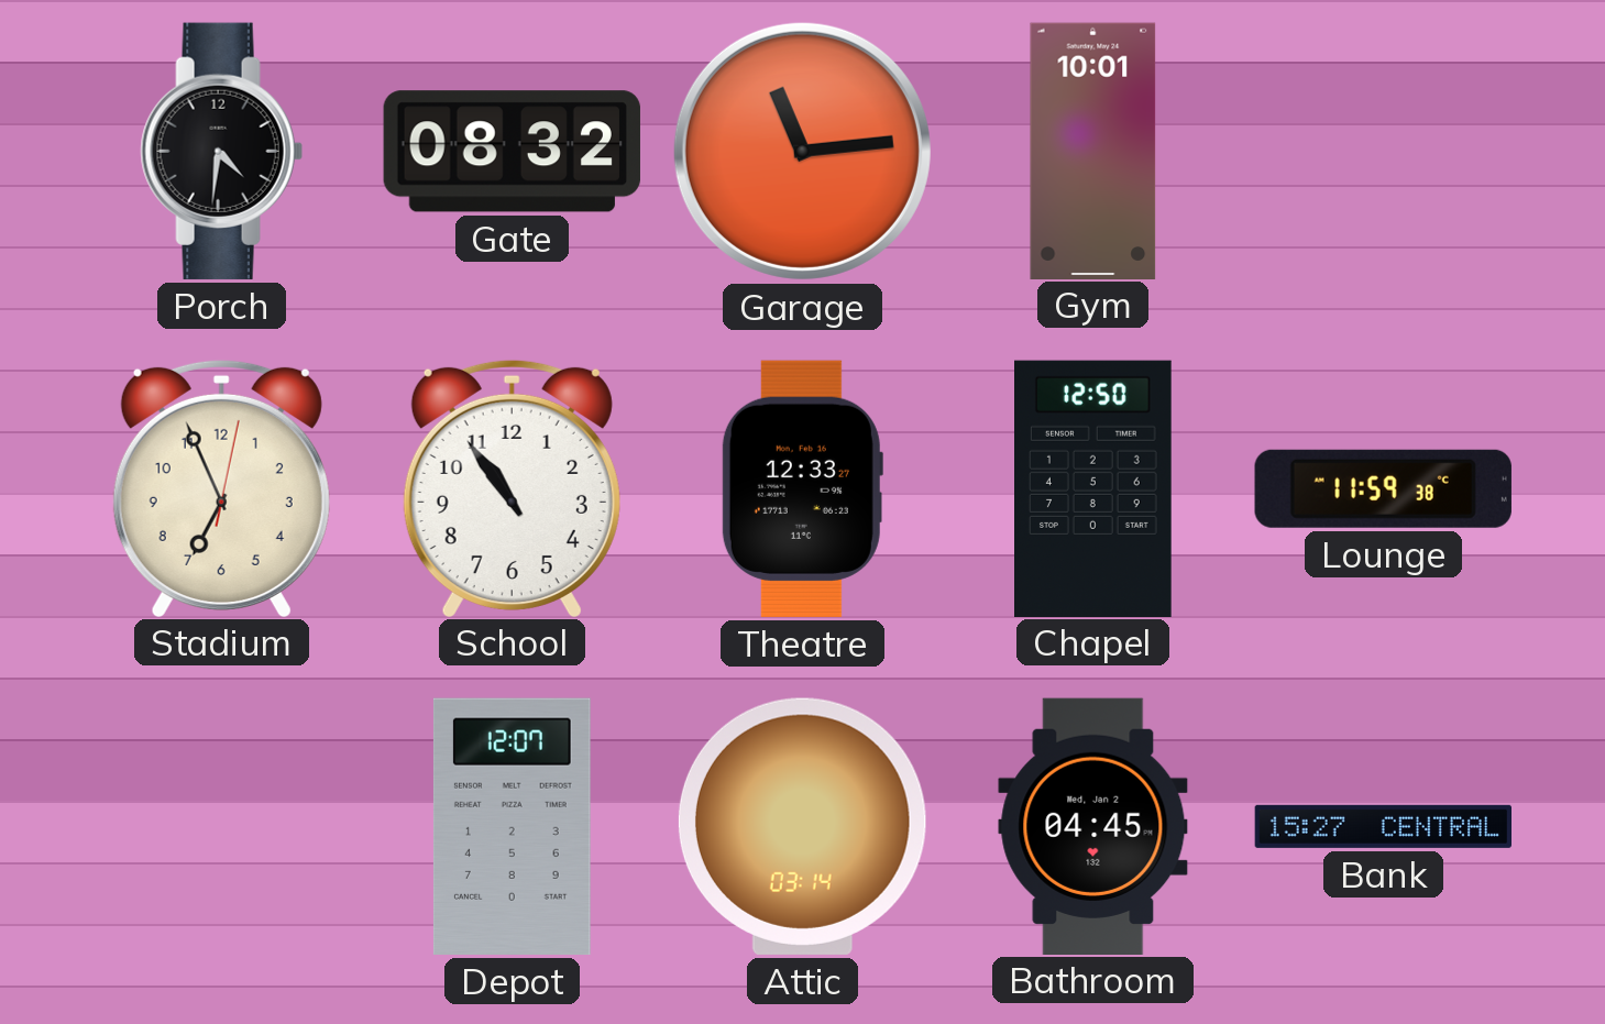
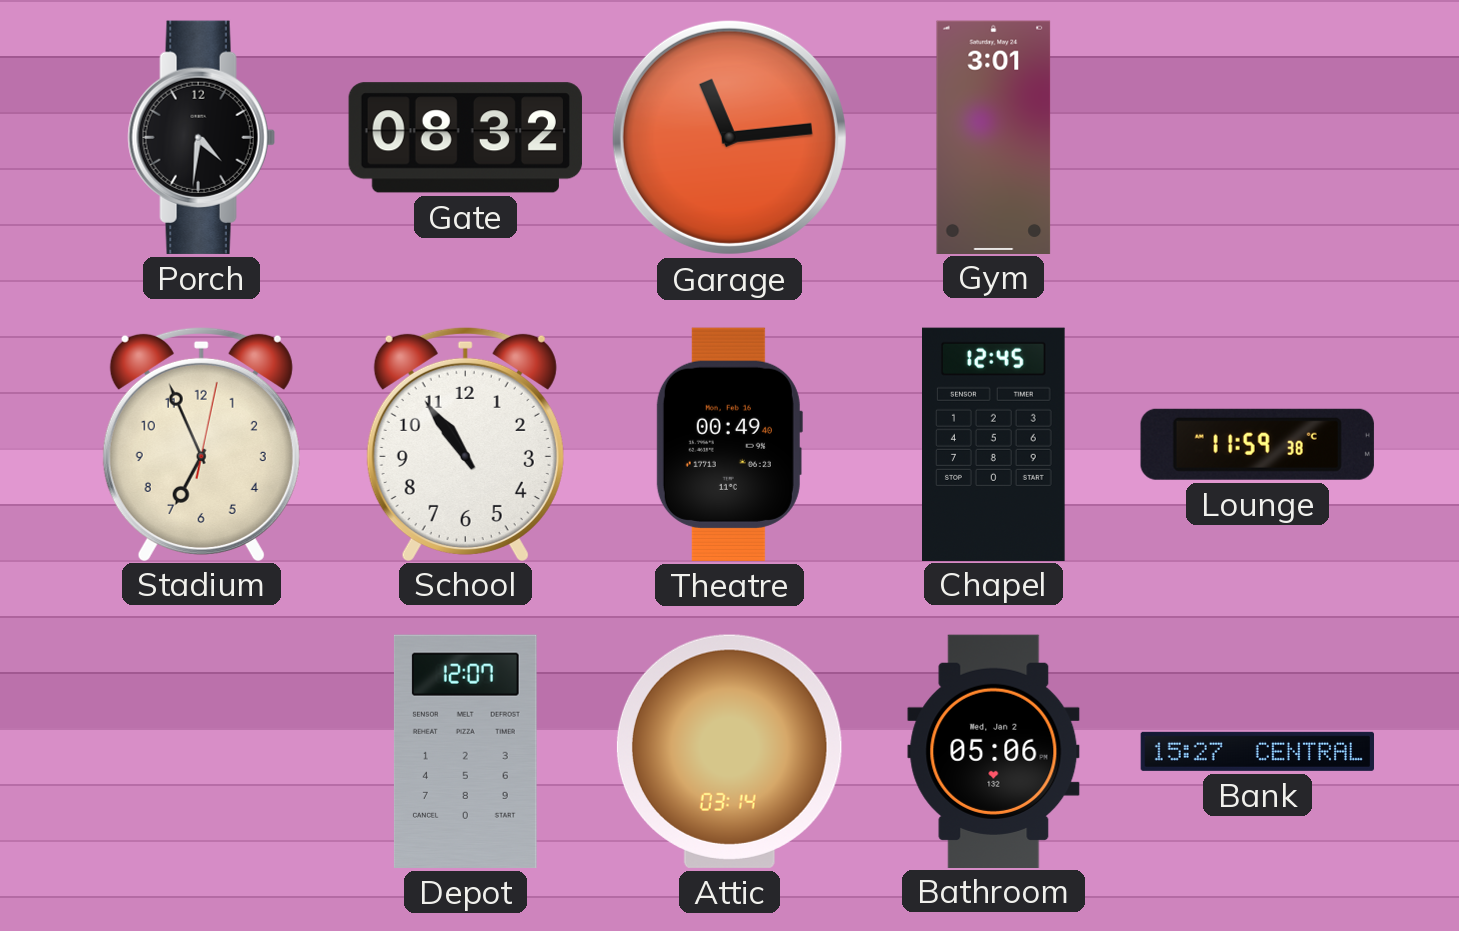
Gym: 10:01 -> 3:01
Theatre: 12:33 -> 00:49
Chapel: 12:50 -> 12:45
Bathroom: 04:45 -> 05:06
